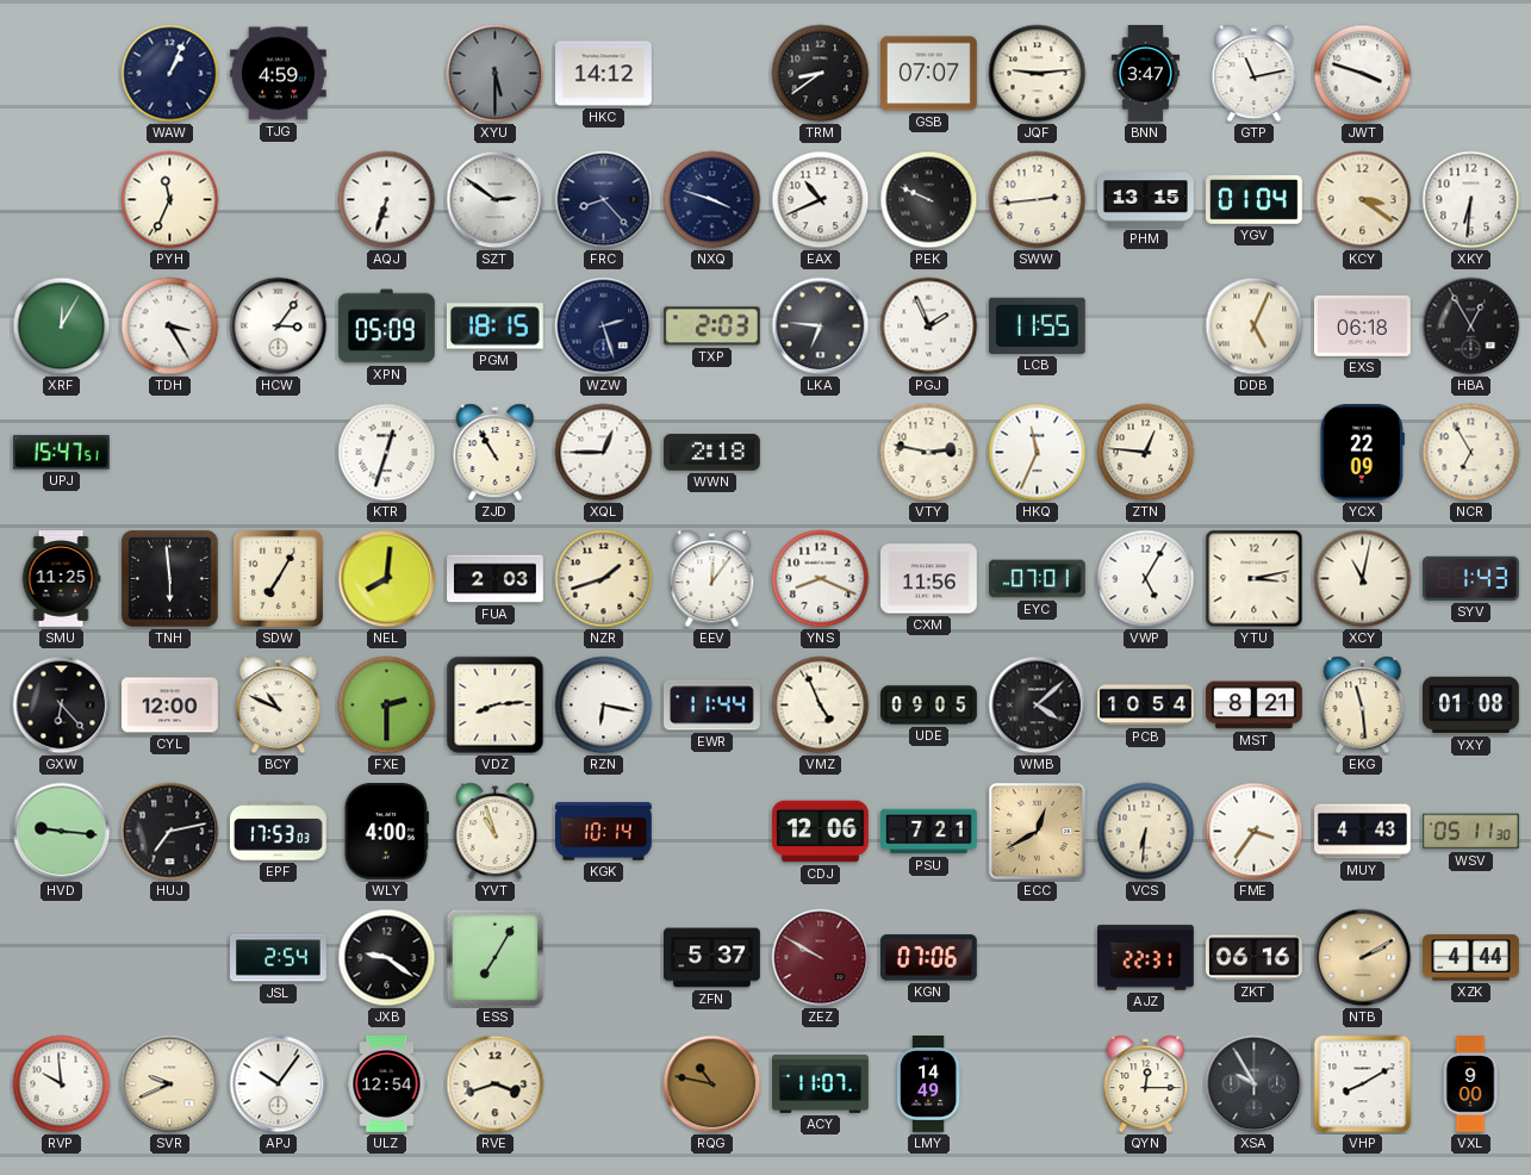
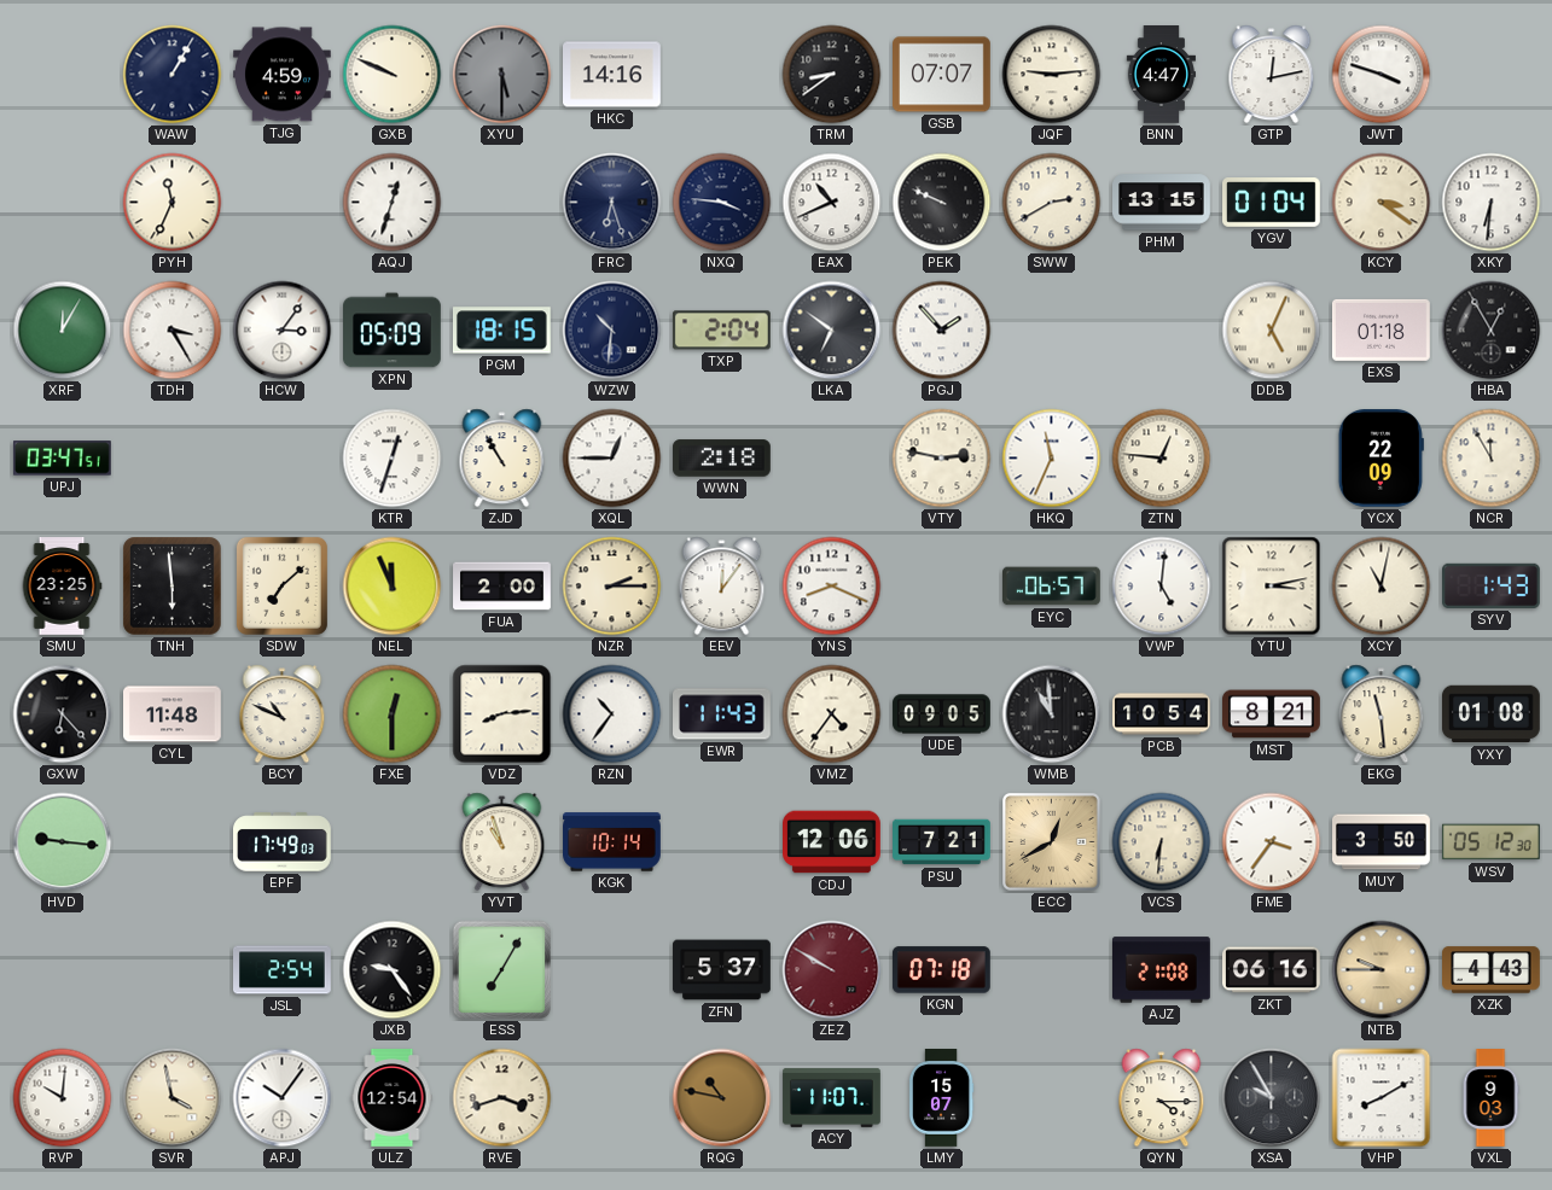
WAW: 1:04 -> 1:05
GXB: none -> 9:49
HKC: 14:12 -> 14:16
BNN: 3:47 -> 4:47
GTP: 11:13 -> 12:13
AQJ: 6:33 -> 12:33
SZT: 2:51 -> none
FRC: 8:23 -> 6:27
NXQ: 3:48 -> 3:46
SWW: 2:44 -> 2:40
WZW: 2:27 -> 10:31
TXP: 2:03 -> 2:04
LKA: 6:46 -> 6:51
PGJ: 1:56 -> 1:53
LCB: 11:55 -> none
EXS: 06:18 -> 01:18
UPJ: 15:47 -> 03:47
NCR: 6:55 -> 11:55
SMU: 11:25 -> 23:25
SDW: 7:05 -> 7:08
NEL: 8:01 -> 11:56
FUA: 2:03 -> 2:00
NZR: 1:42 -> 2:15
CXM: 11:56 -> none
EYC: 07:01 -> 06:57
VWP: 5:05 -> 5:01
CYL: 12:00 -> 11:48
FXE: 2:30 -> 12:30
RZN: 6:17 -> 10:36
EWR: 11:44 -> 11:43
VMZ: 4:56 -> 4:36
WMB: 4:08 -> 10:59
HUJ: 7:13 -> none
EPF: 17:53 -> 17:49
WLY: 4:00 -> none
MUY: 4:43 -> 3:50
WSV: 05:11 -> 05:12
JXB: 9:21 -> 9:24
KGN: 07:06 -> 07:18
AJZ: 22:31 -> 21:08
NTB: 2:10 -> 9:45
XZK: 4:44 -> 4:43
RVP: 9:59 -> 10:01
SVR: 9:41 -> 3:58
LMY: 14:49 -> 15:07
QYN: 12:15 -> 4:15
VXL: 9:00 -> 9:03
